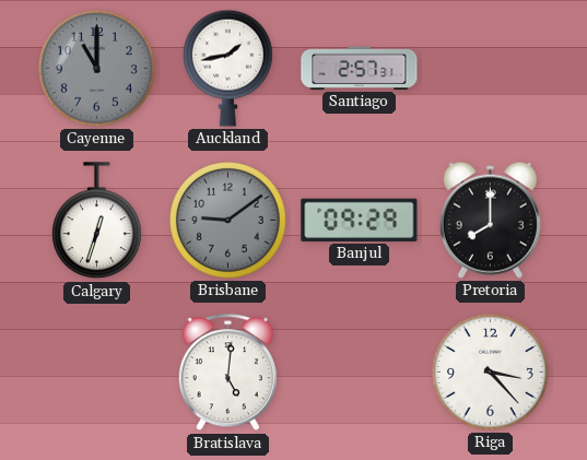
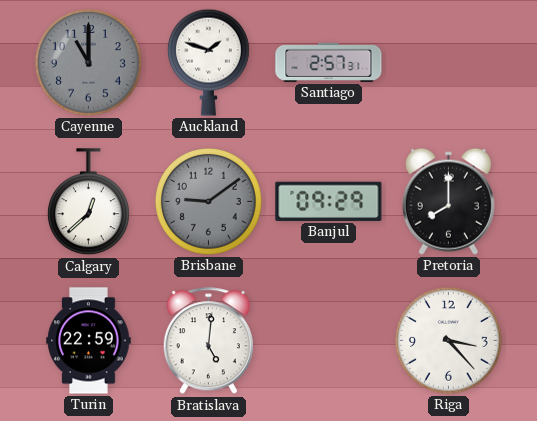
Auckland: 1:43 -> 1:48
Calgary: 12:33 -> 12:38
Turin: none -> 22:59
